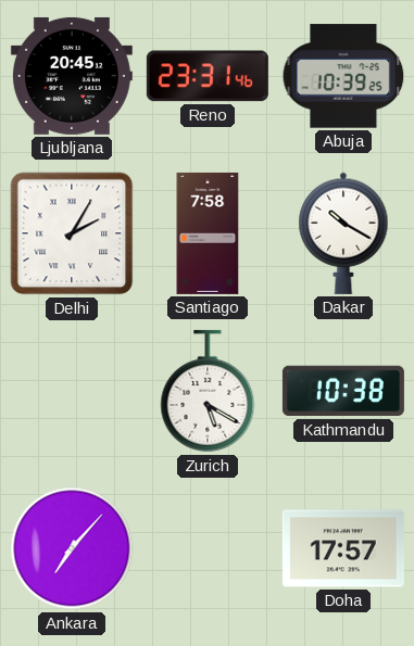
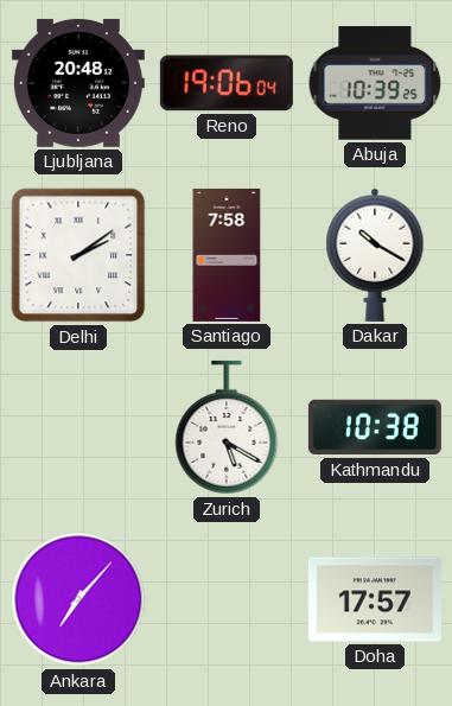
Ljubljana: 20:45 -> 20:48
Reno: 23:31 -> 19:06
Delhi: 2:05 -> 2:09
